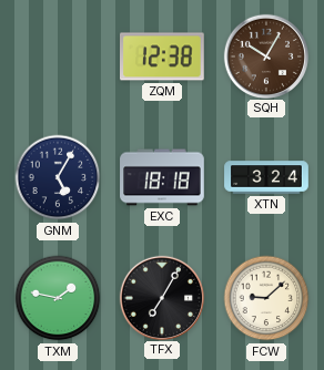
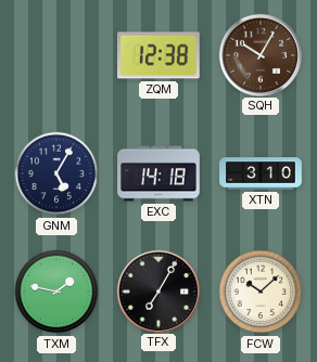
EXC: 18:18 -> 14:18
XTN: 3:24 -> 3:10
FCW: 9:08 -> 10:08
